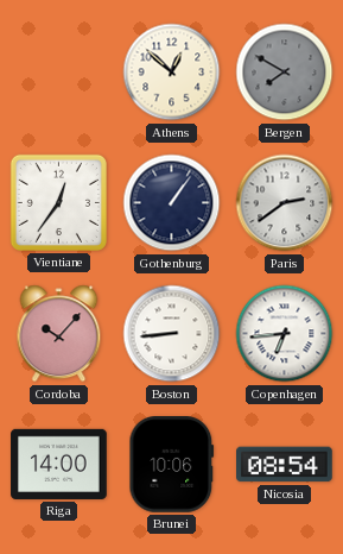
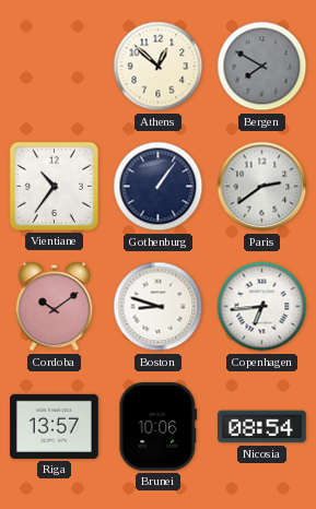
Vientiane: 12:36 -> 10:36
Cordoba: 10:07 -> 10:09
Boston: 8:44 -> 8:48
Riga: 14:00 -> 13:57
